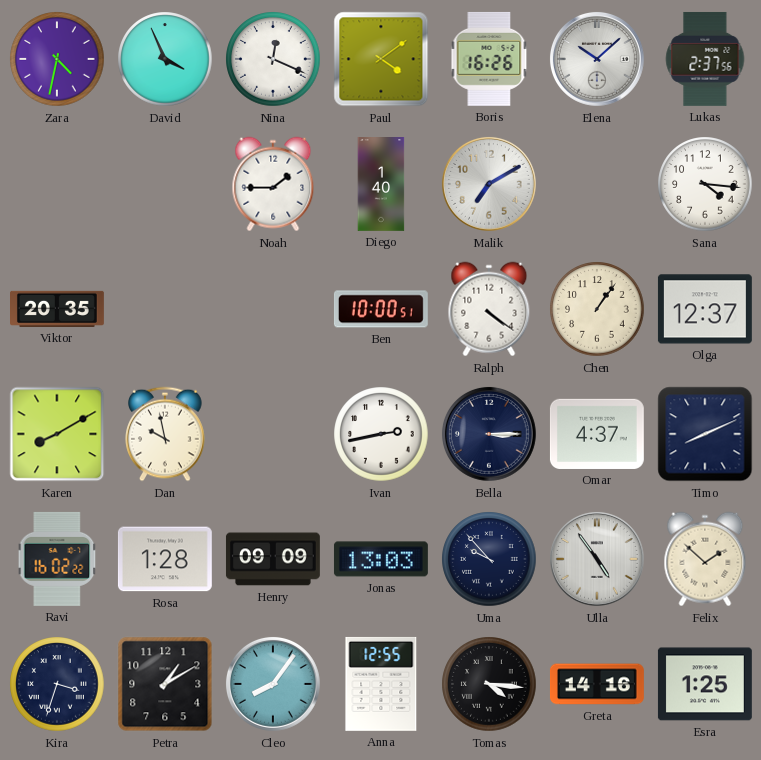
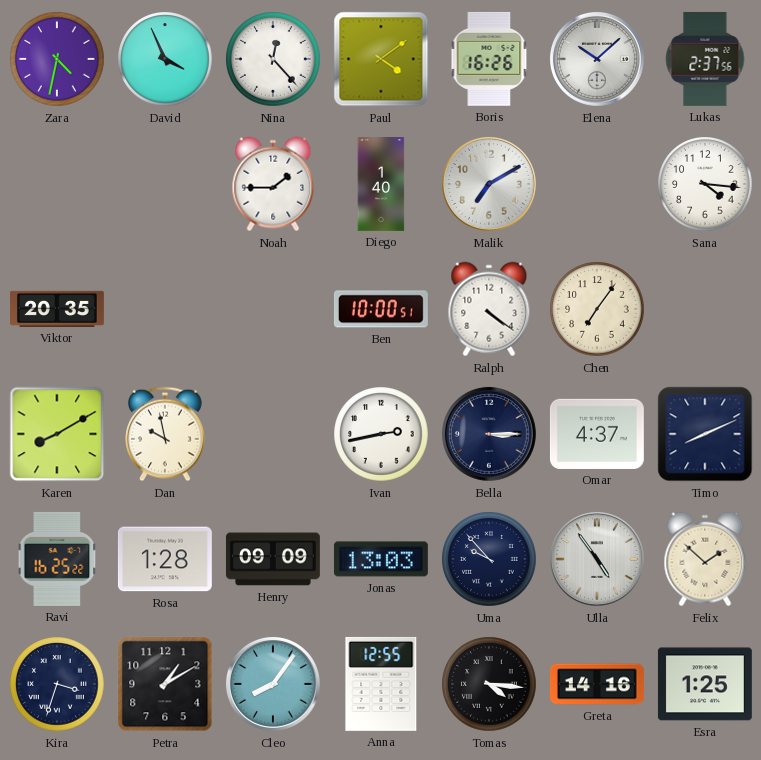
Nina: 12:19 -> 12:23
Chen: 1:06 -> 7:06
Olga: 12:37 -> none
Ravi: 16:02 -> 16:25
